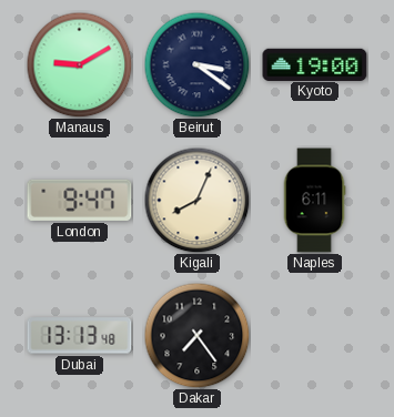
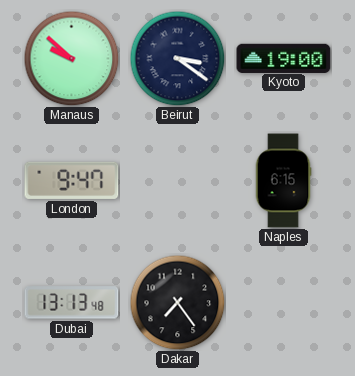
Manaus: 9:10 -> 9:52
Kigali: 8:04 -> none
Naples: 6:11 -> 6:15
